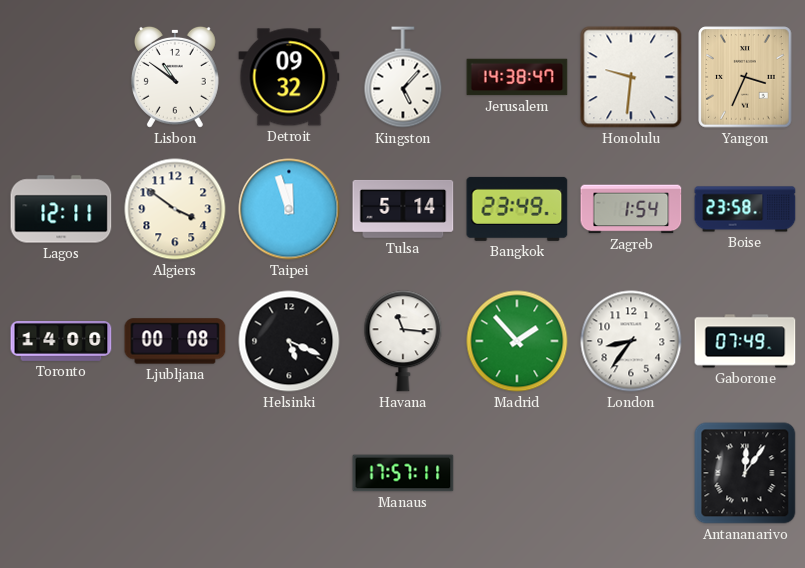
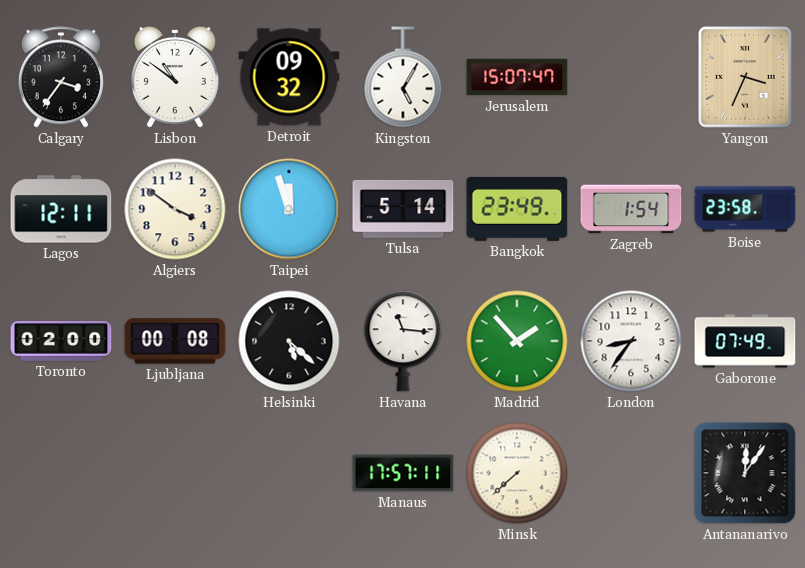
Calgary: none -> 3:36
Kingston: 5:07 -> 5:05
Jerusalem: 14:38 -> 15:07
Honolulu: 9:31 -> none
Toronto: 14:00 -> 02:00
Helsinki: 5:19 -> 5:22
Minsk: none -> 7:38
